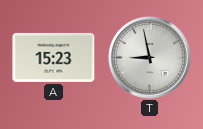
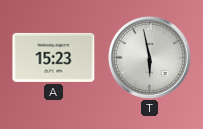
T: 8:58 -> 5:58
